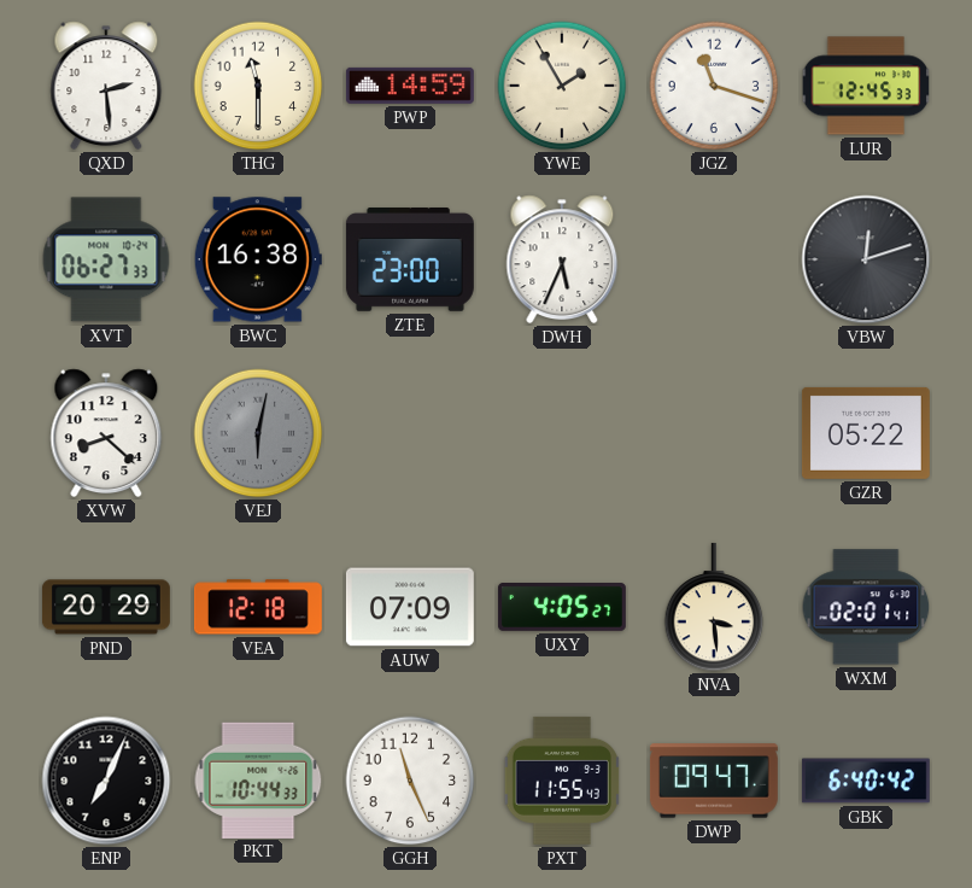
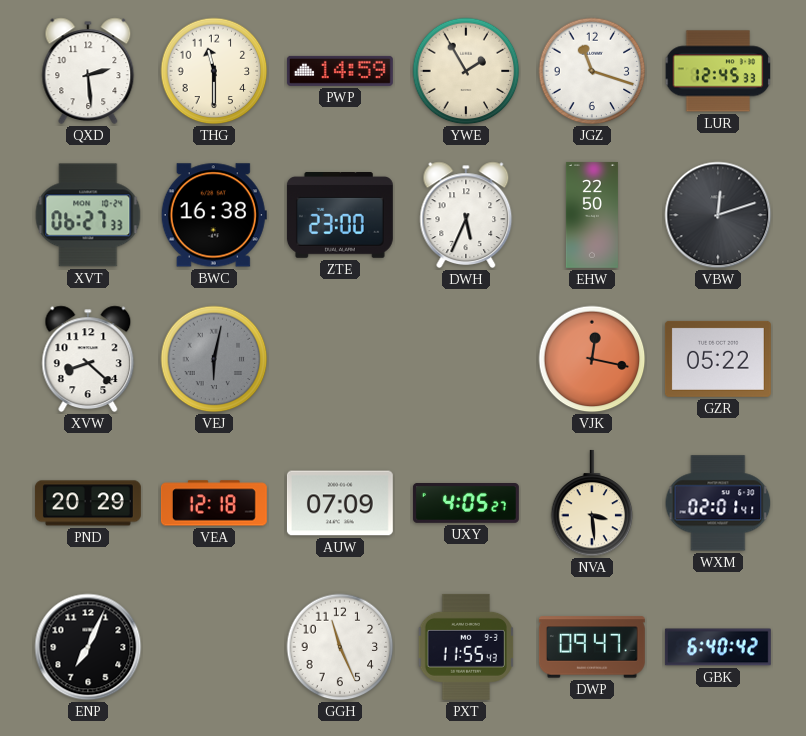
EHW: none -> 22:50
VJK: none -> 12:17
PKT: 10:44 -> none
